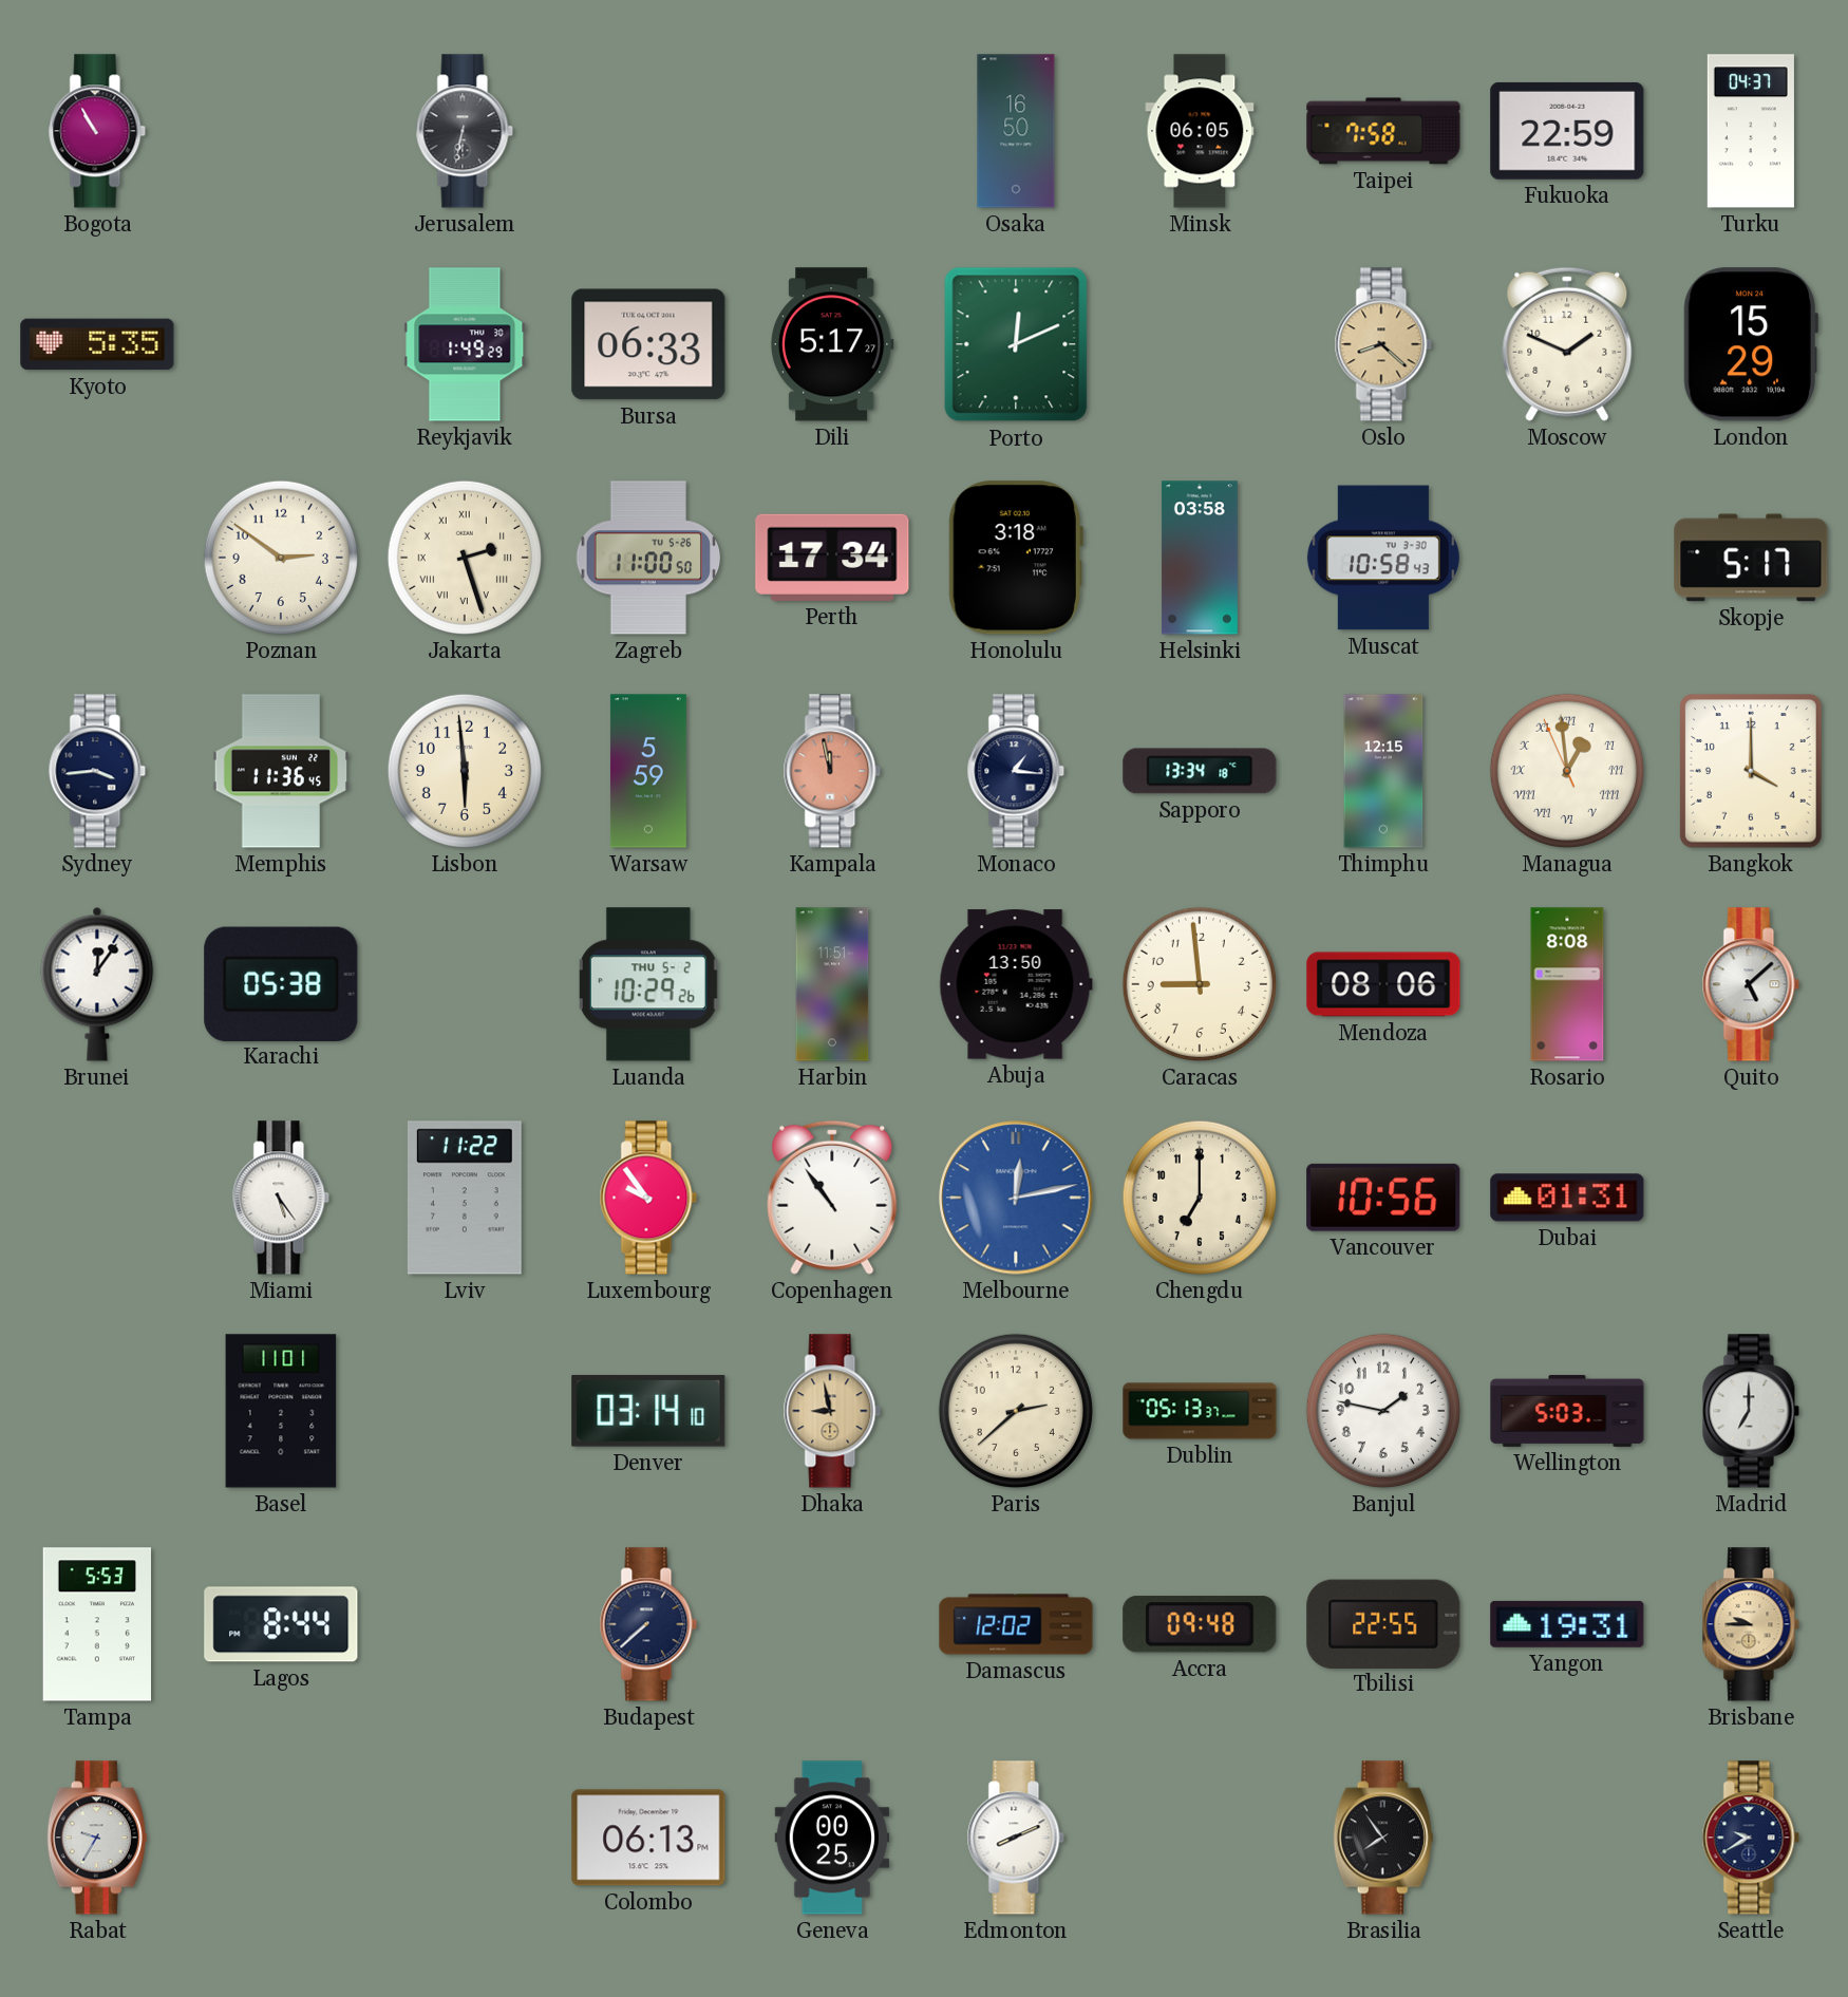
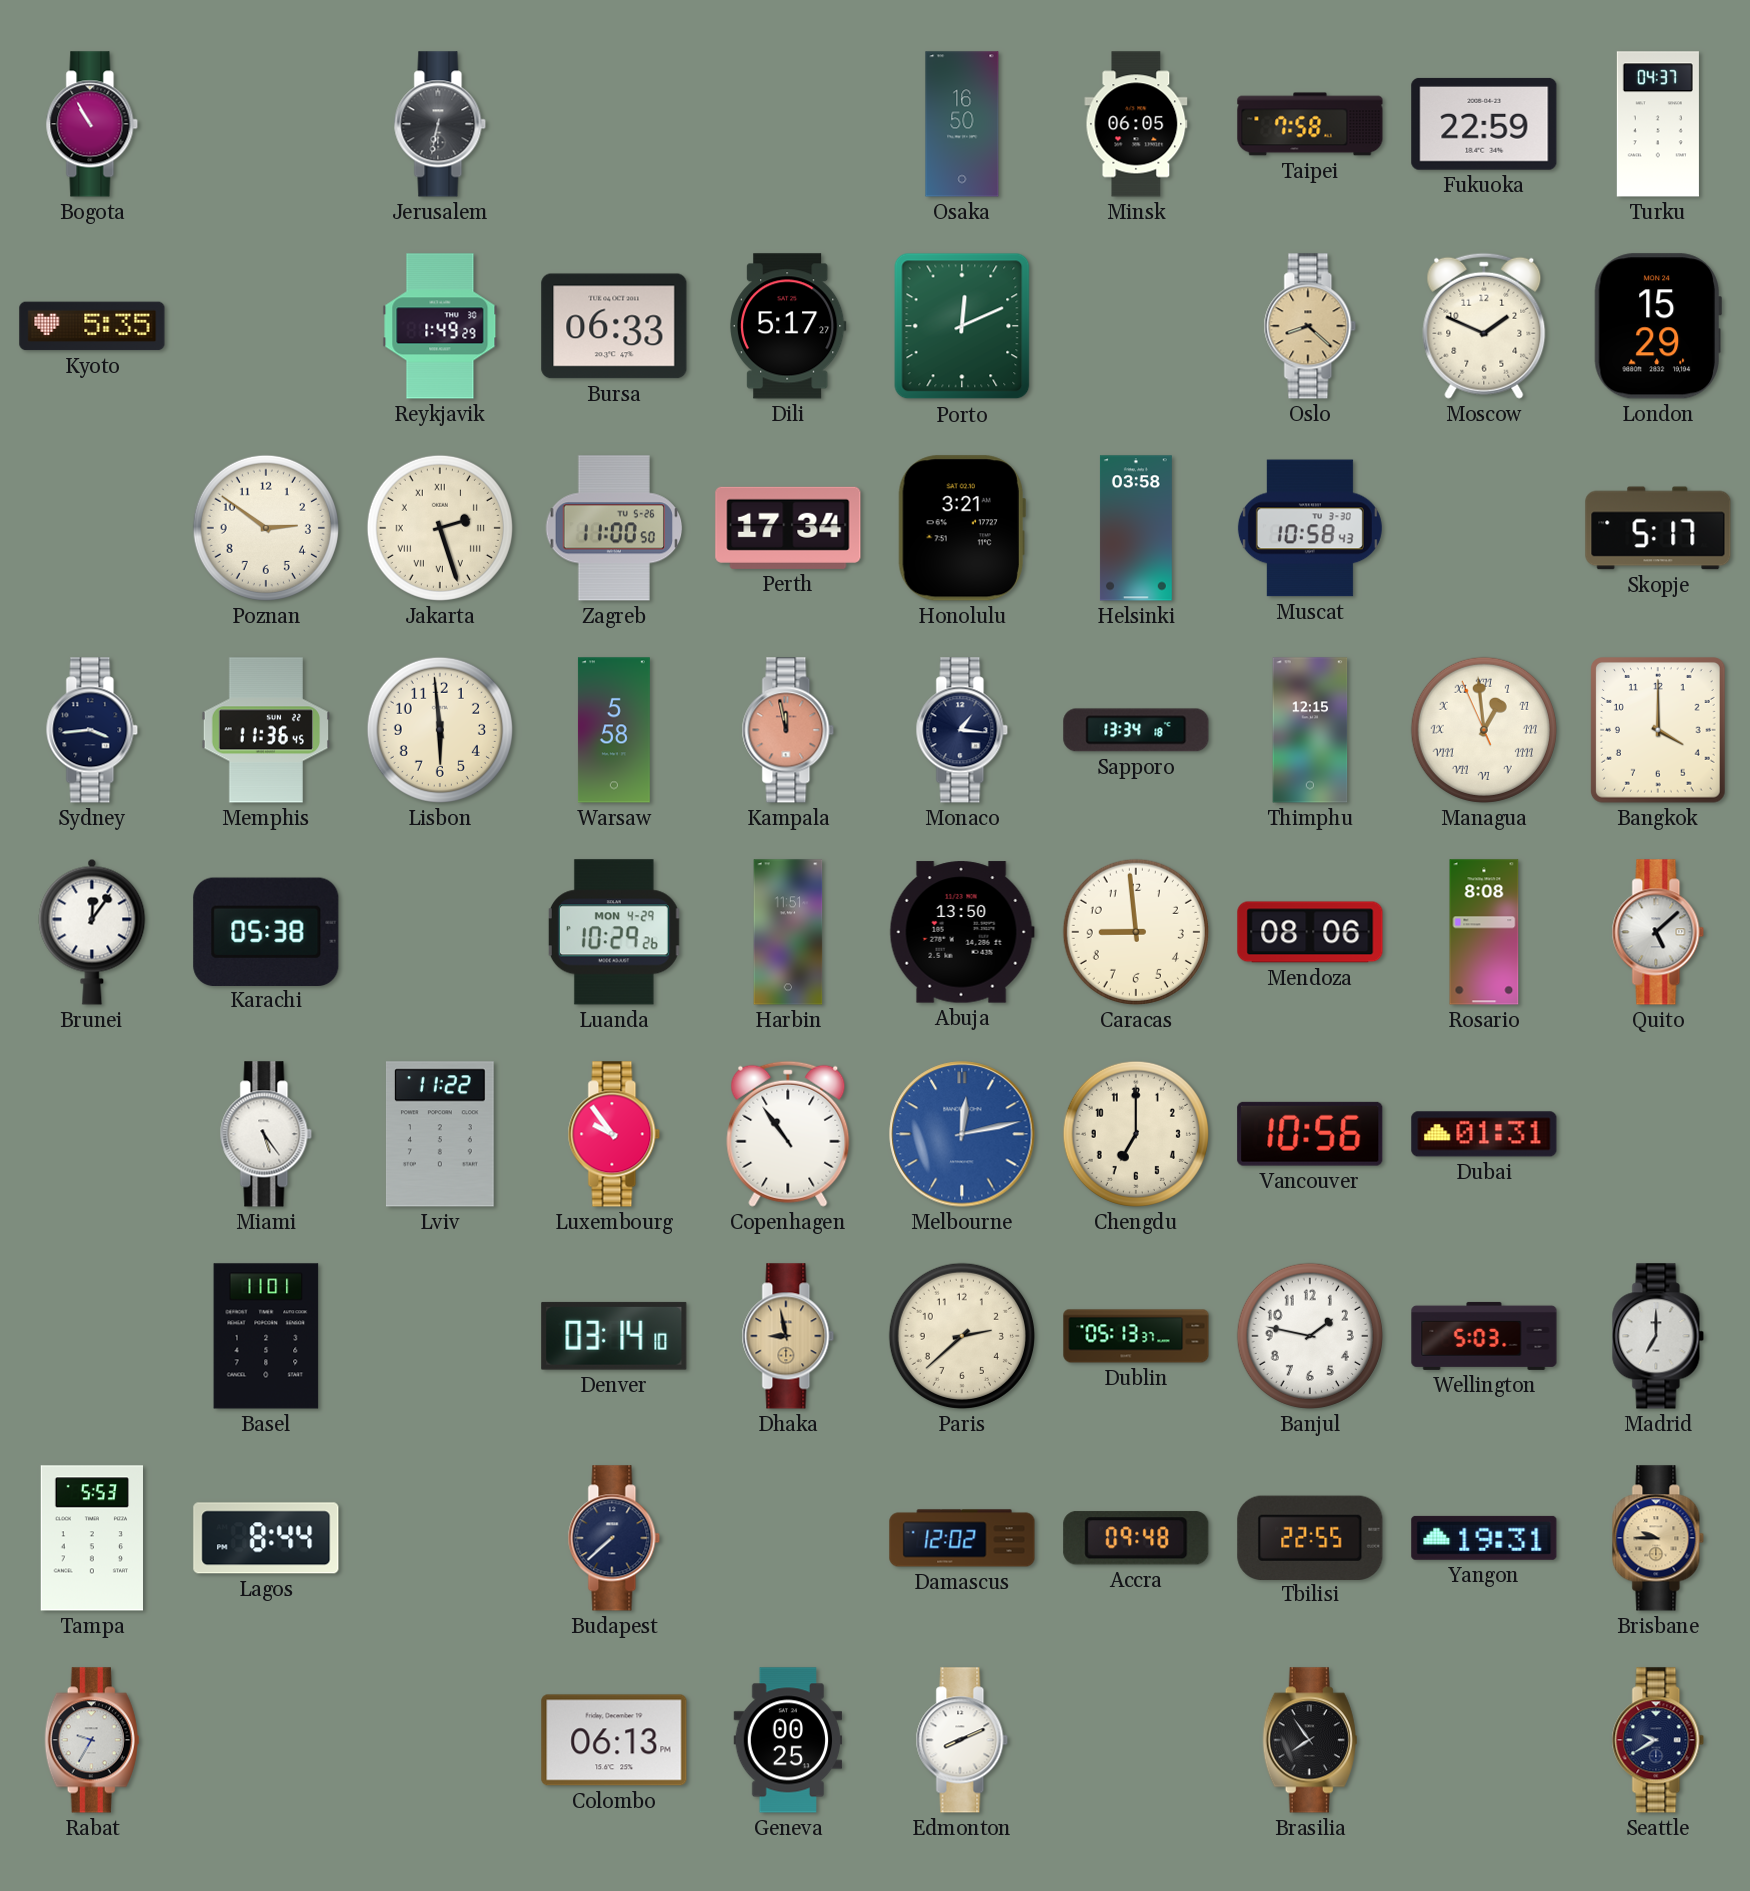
Honolulu: 3:18 -> 3:21
Warsaw: 5:59 -> 5:58
Luanda date: THU 5-2 -> MON 4-29
